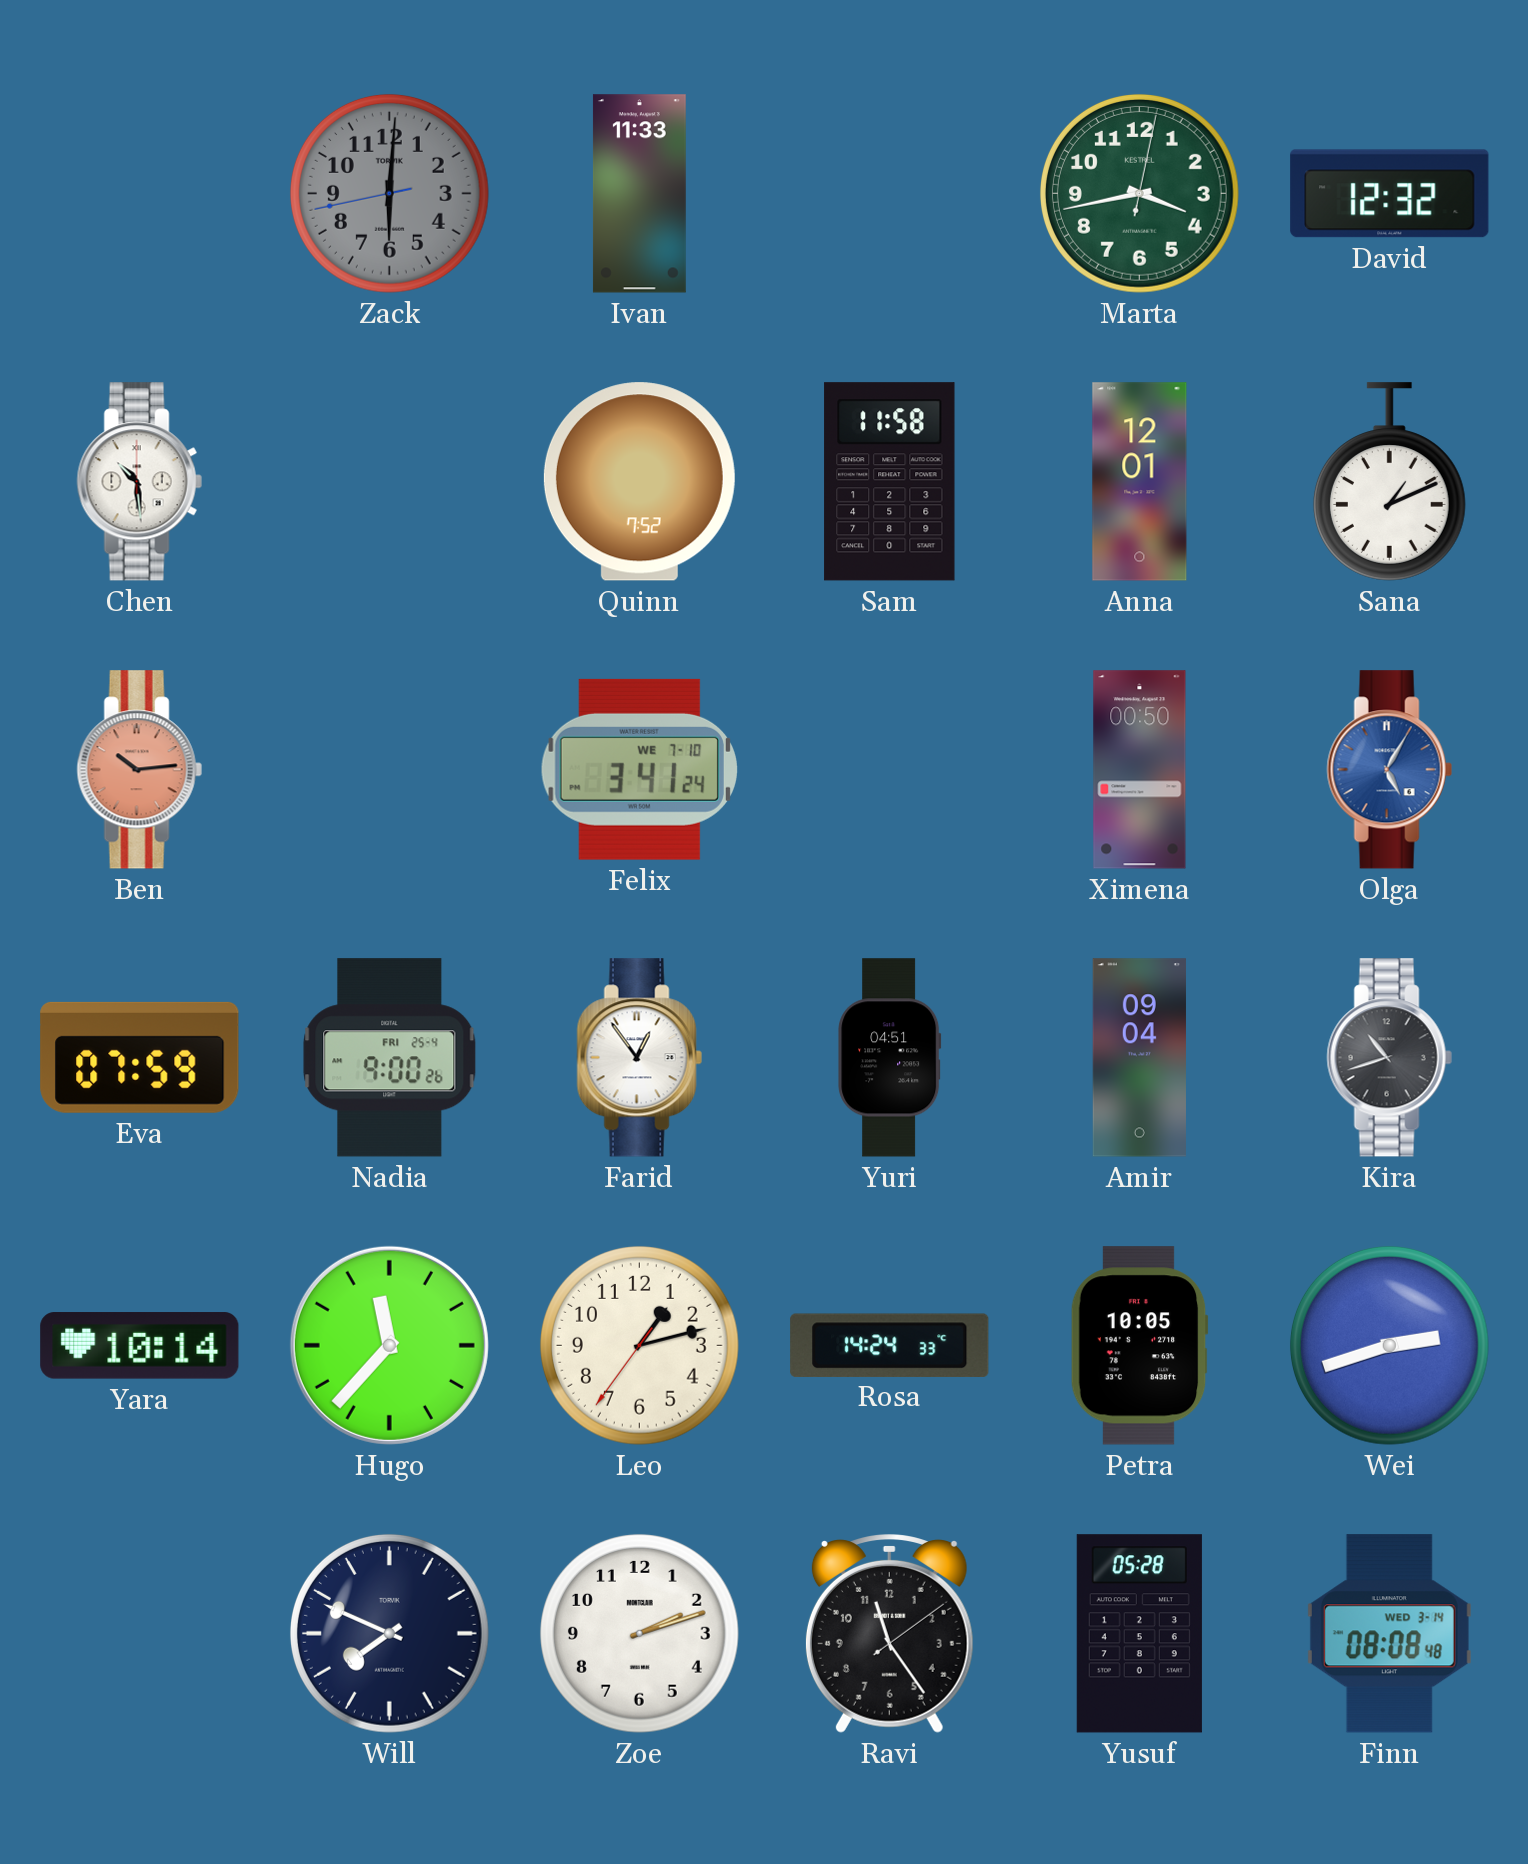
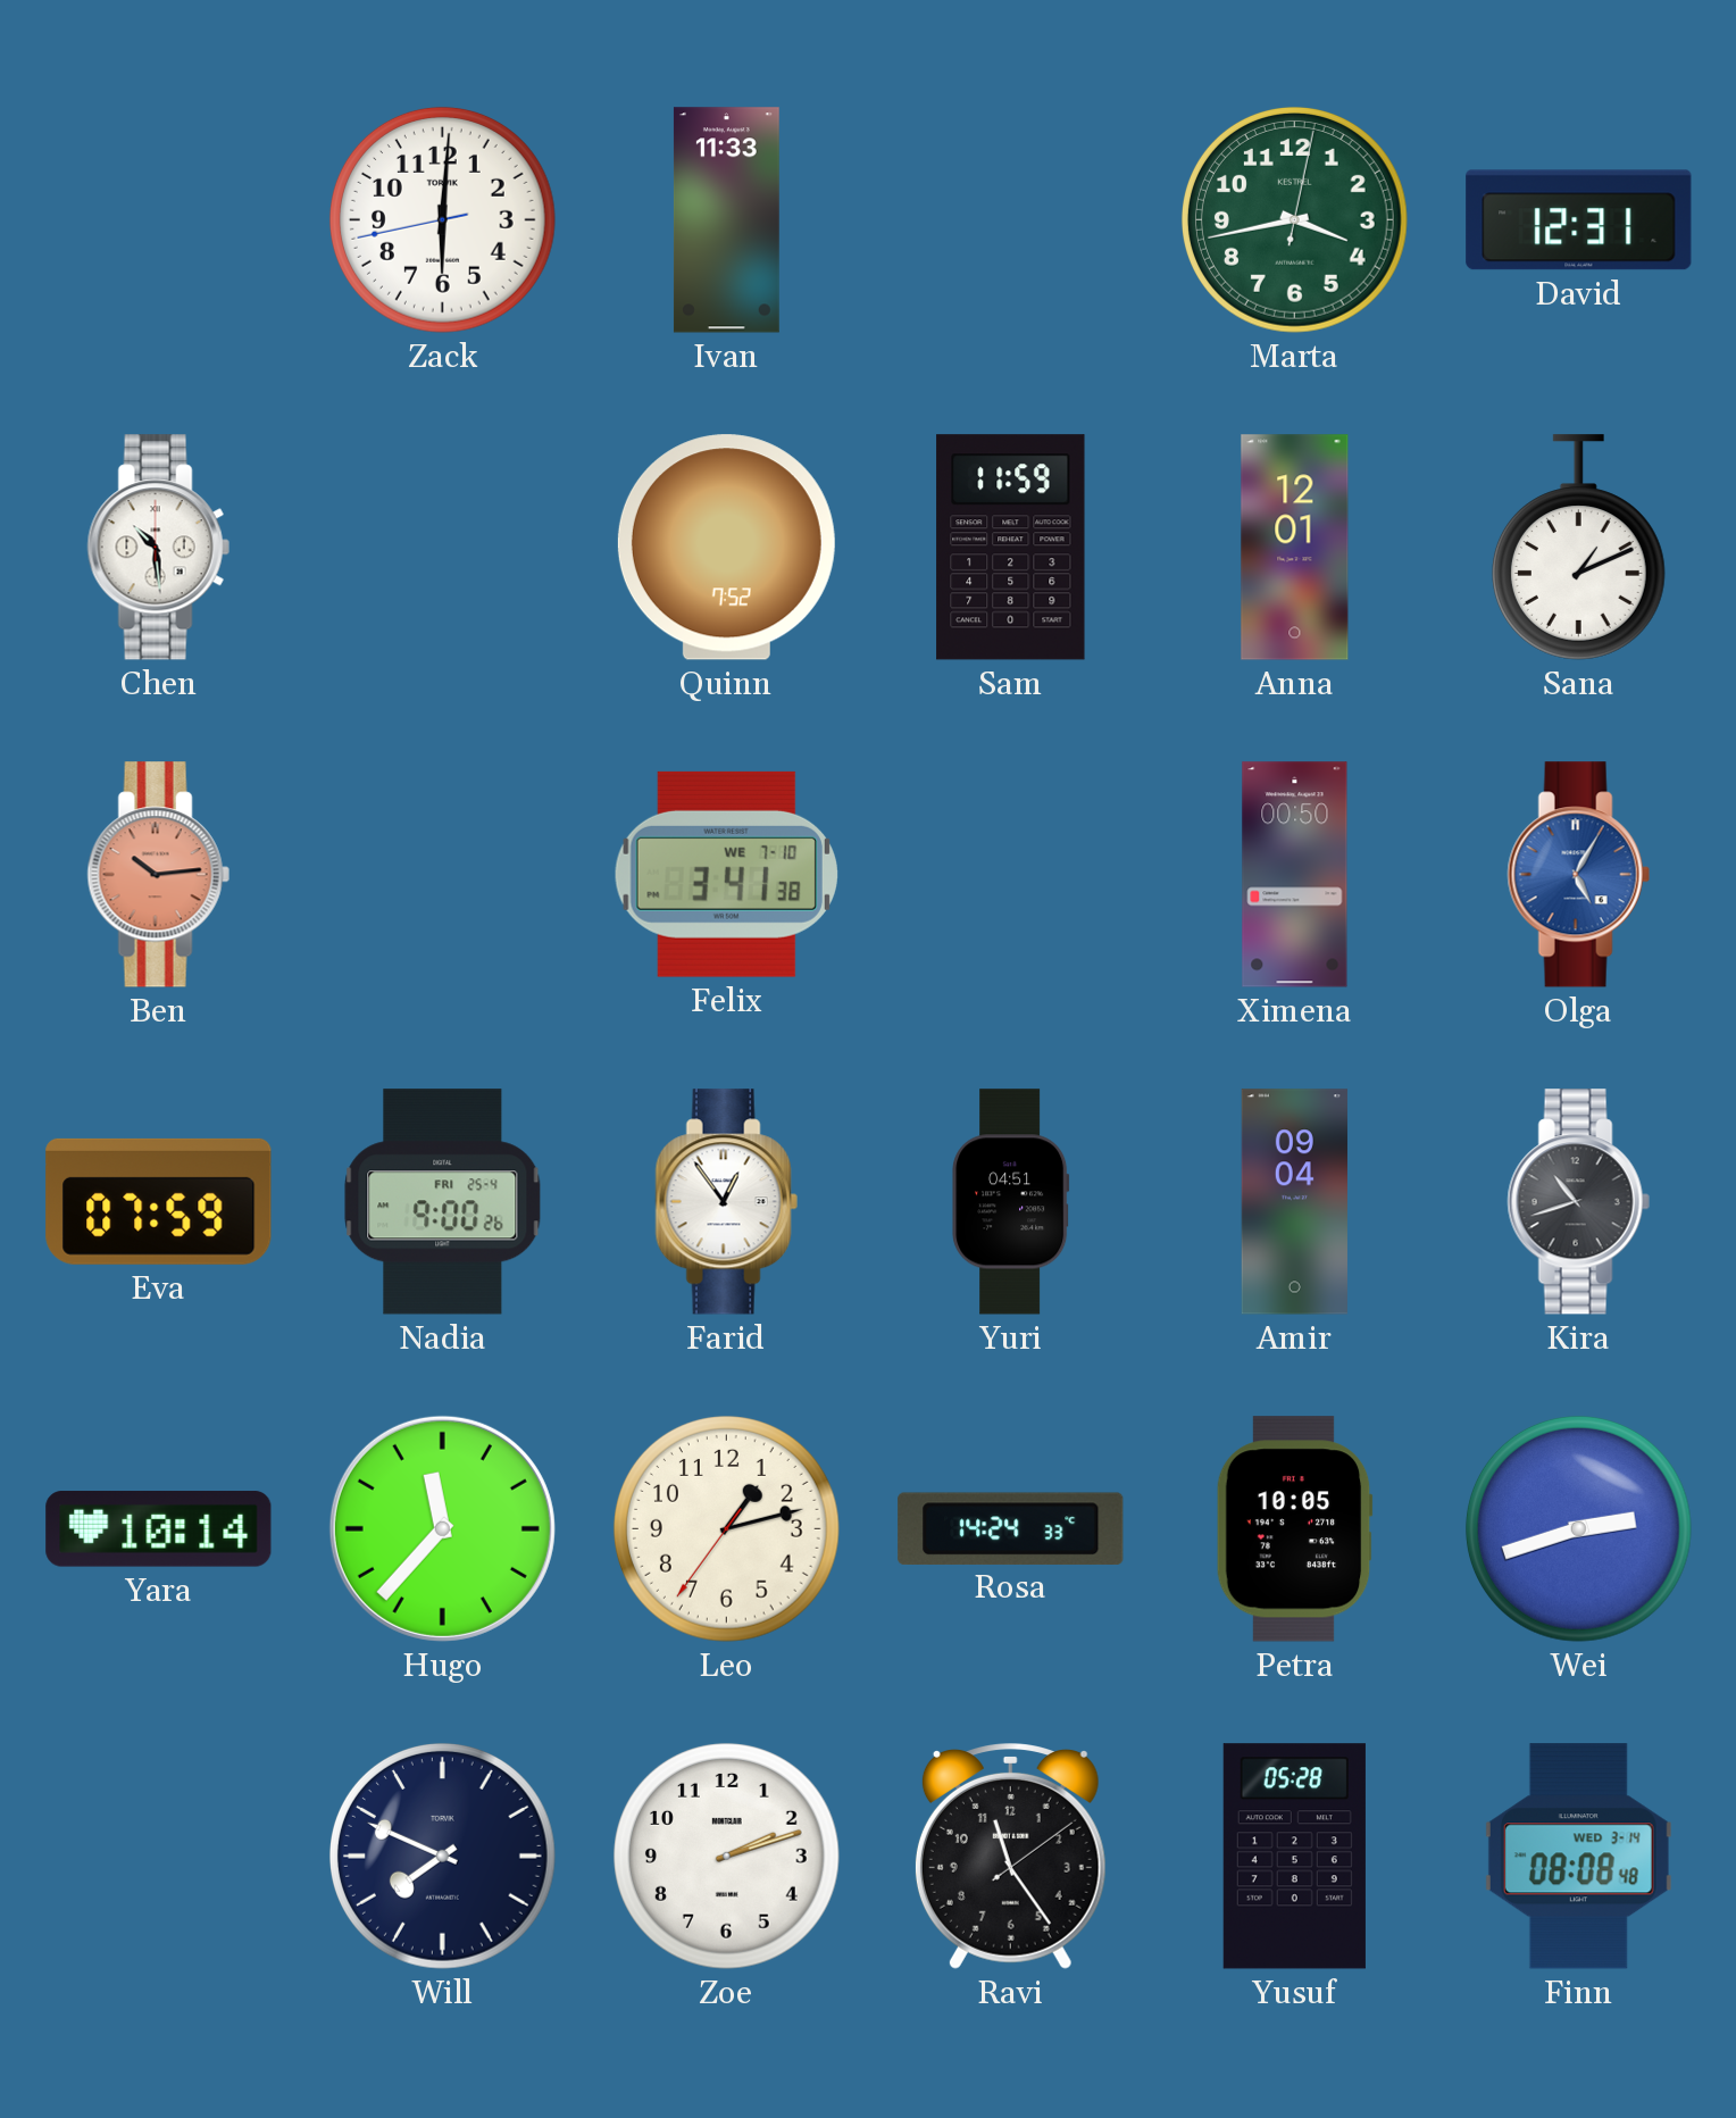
Zack dial: grey -> white
David: 12:32 -> 12:31
Sam: 11:58 -> 11:59
Felix: 3:41:24 -> 3:41:38
